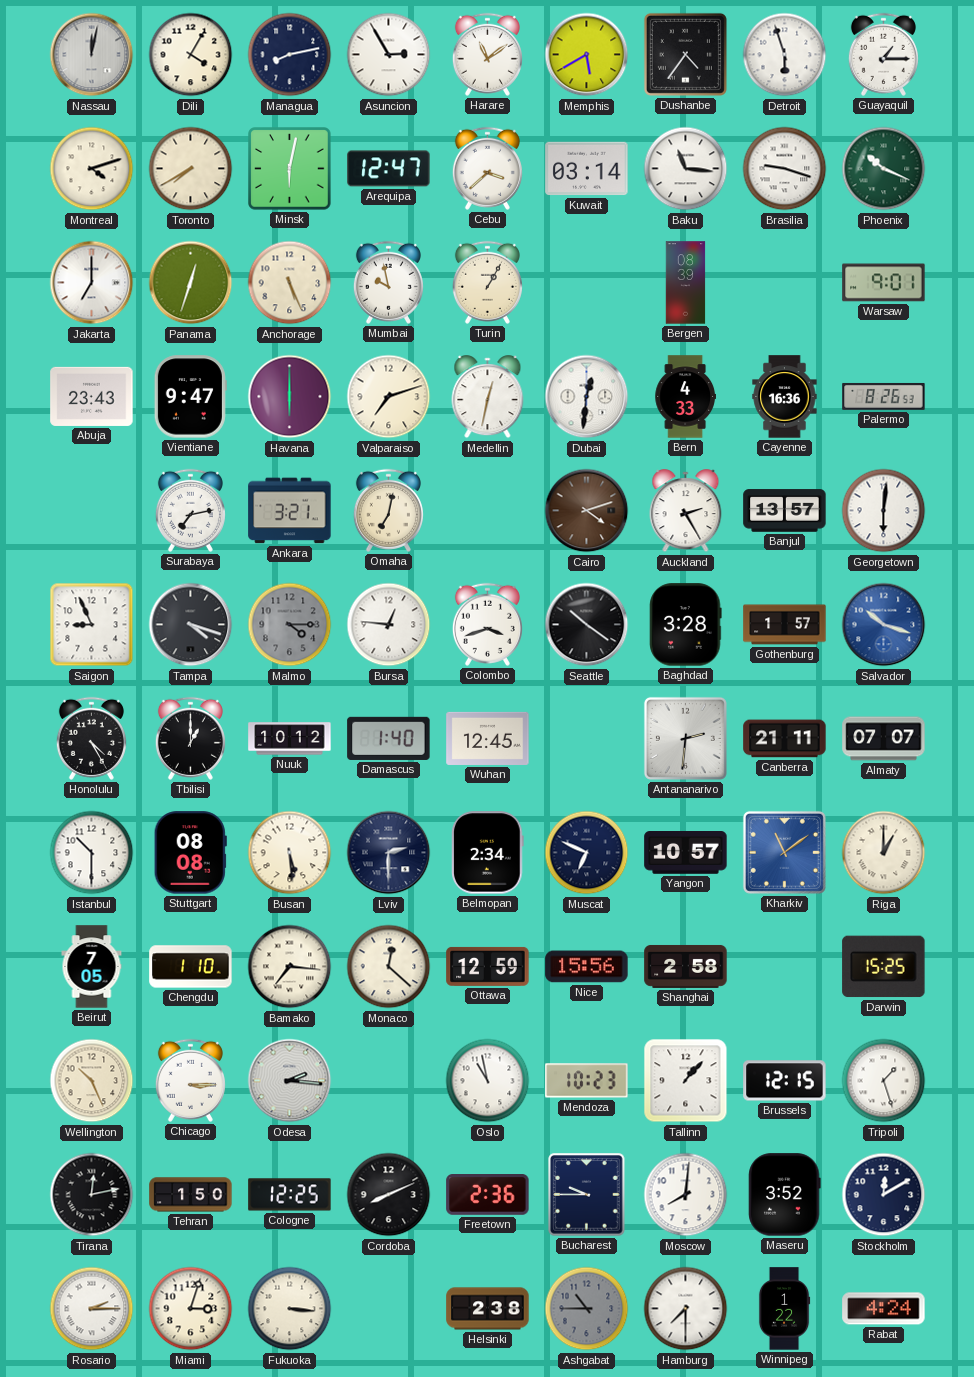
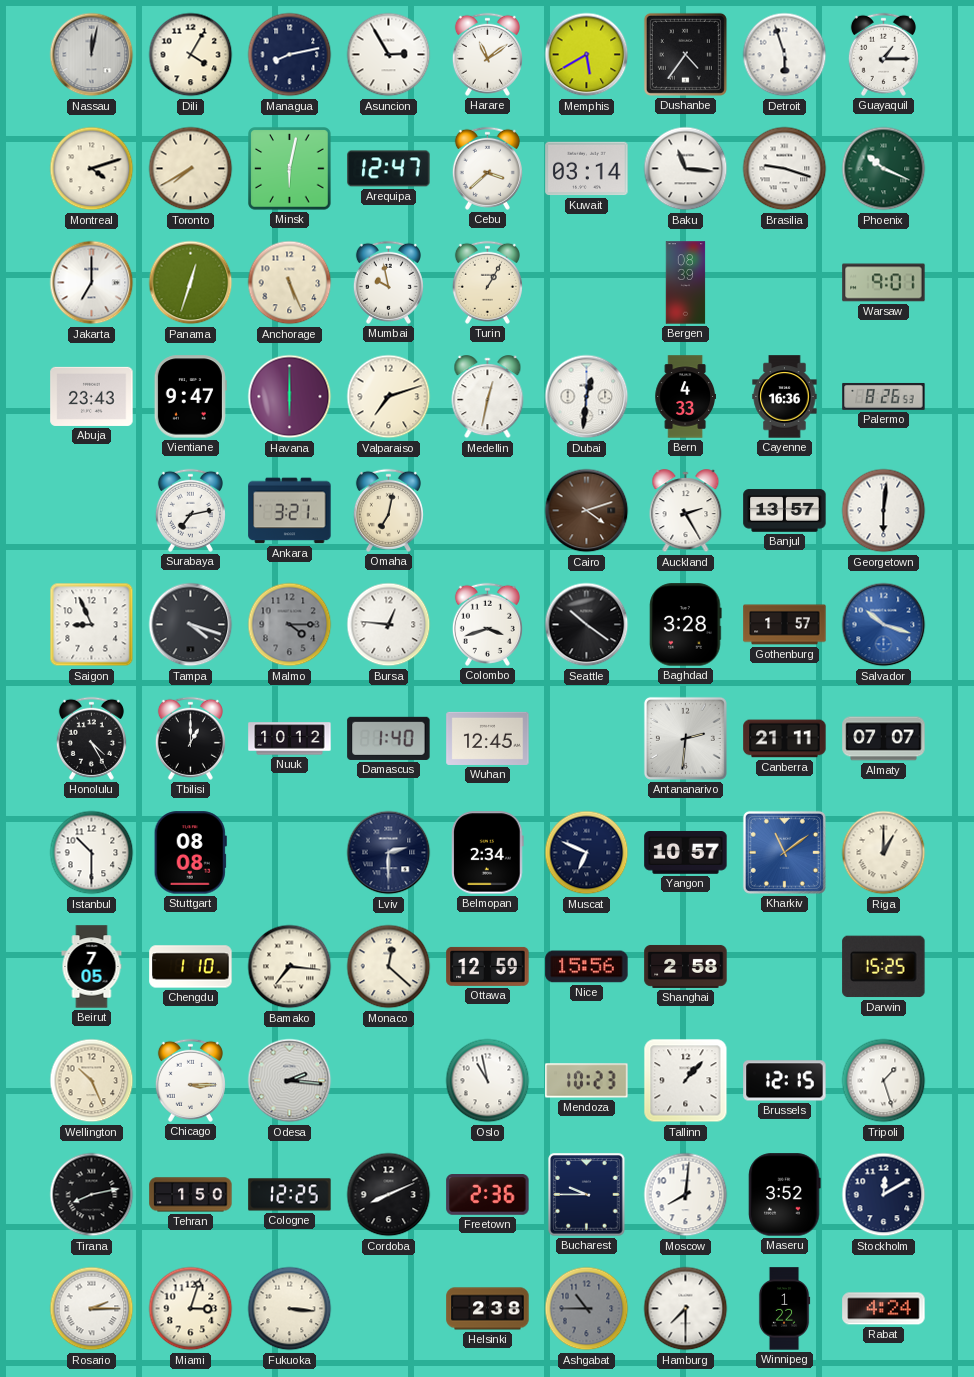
Busan: 5:29 -> none
Tirana: 12:13 -> 8:13
